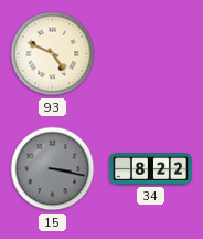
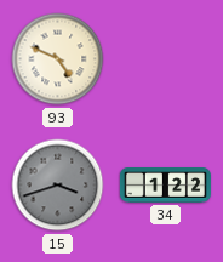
15: 3:17 -> 3:42
34: 8:22 -> 1:22
